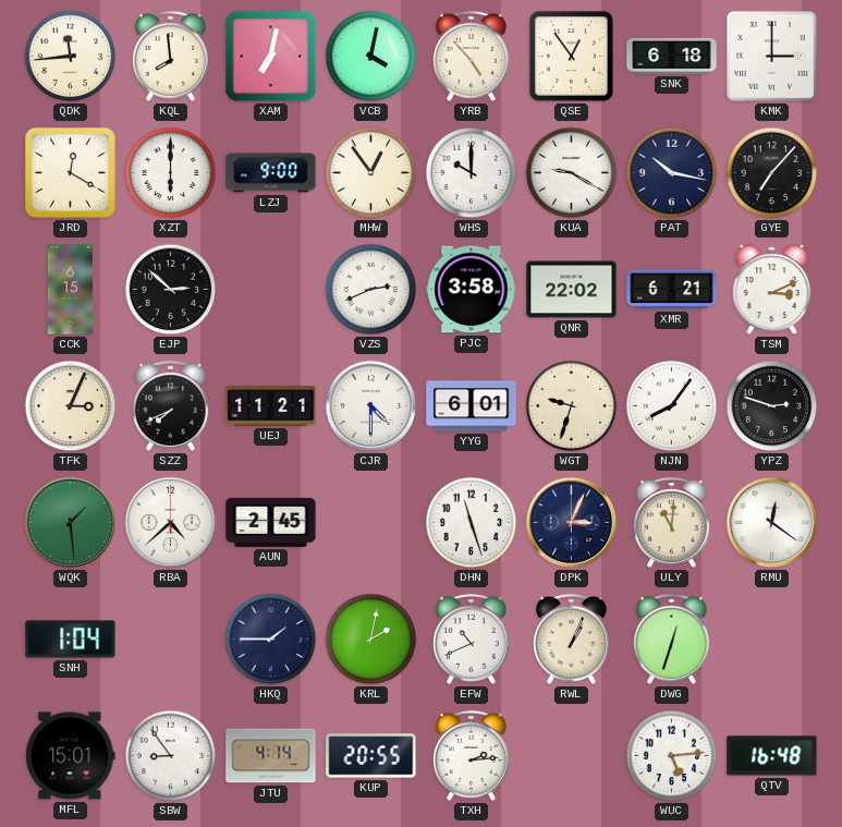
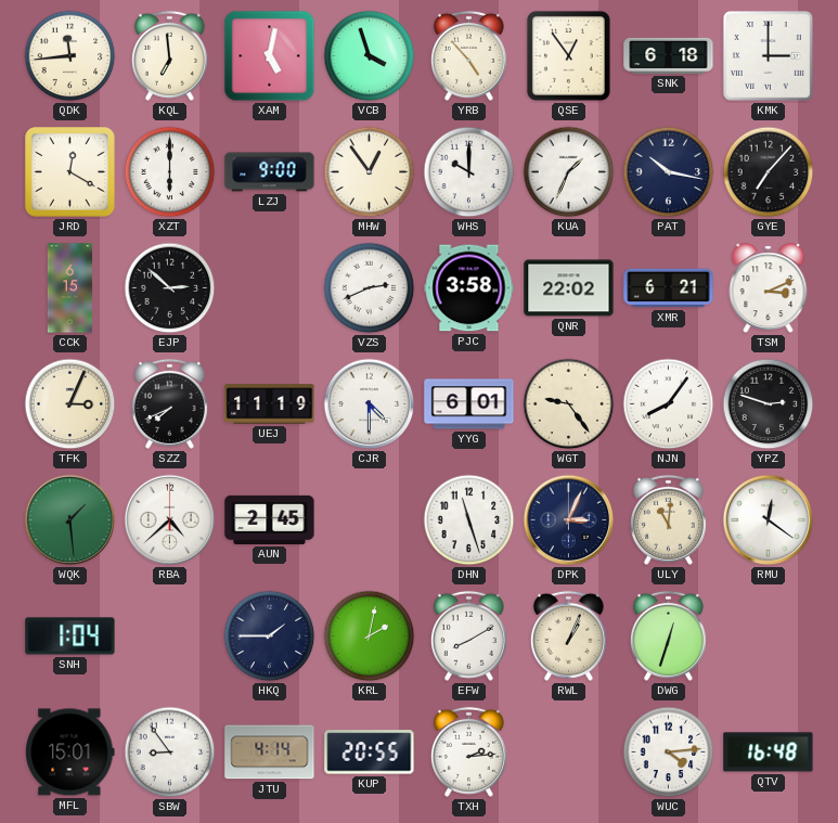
KQL: 7:59 -> 6:59
XAM: 7:02 -> 5:02
VCB: 4:02 -> 3:57
KUA: 9:20 -> 1:34
UEJ: 11:21 -> 11:19
WGT: 9:33 -> 9:24
EFW: 10:41 -> 8:10
WUC: 5:14 -> 4:14
